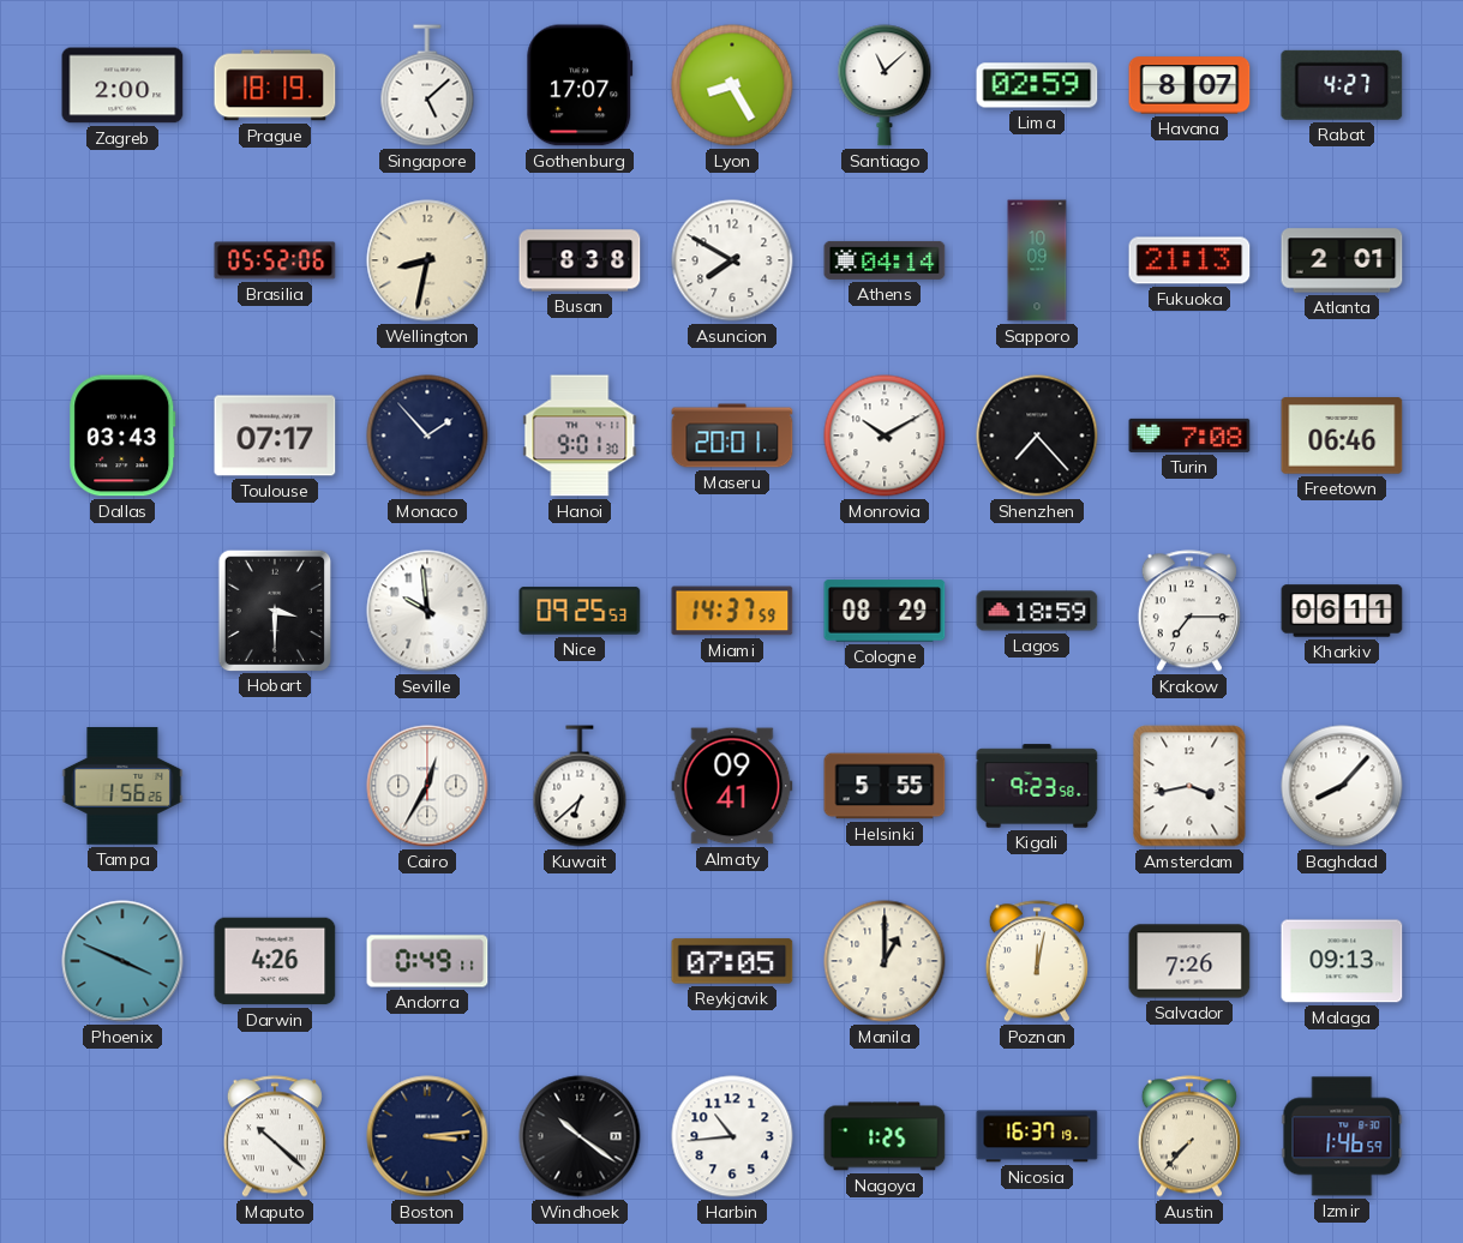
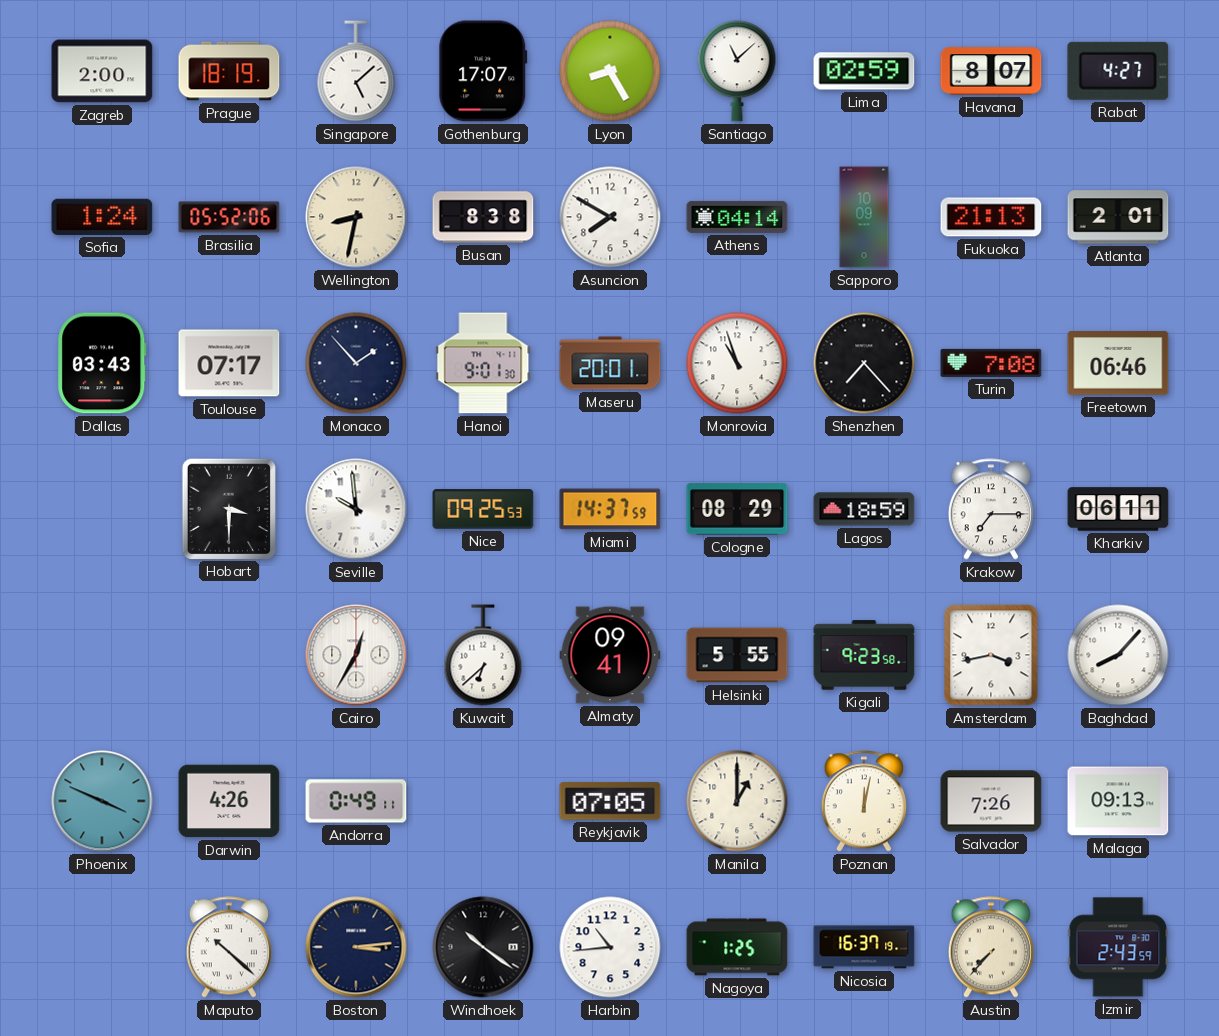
Sofia: none -> 1:24
Monrovia: 10:10 -> 10:57
Tampa: 1:56 -> none
Izmir: 1:46 -> 2:43
